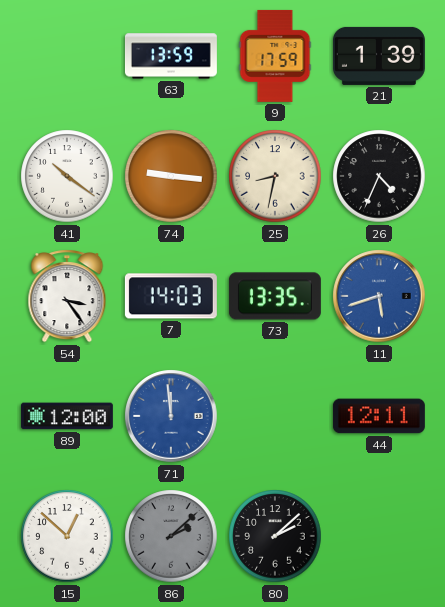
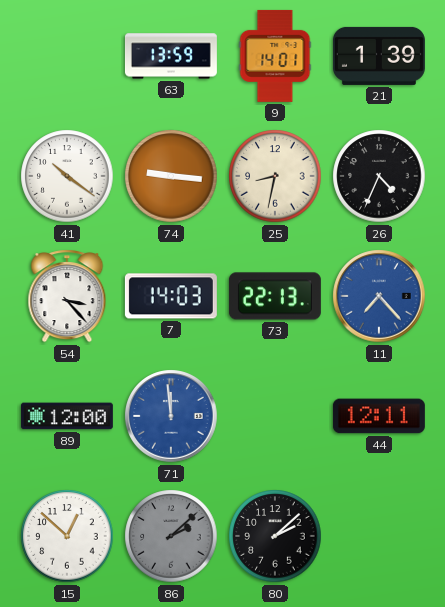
9: 17:59 -> 14:01
54: 3:24 -> 3:23
73: 13:35 -> 22:13
11: 5:42 -> 7:23
